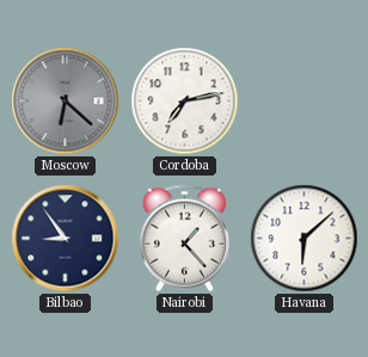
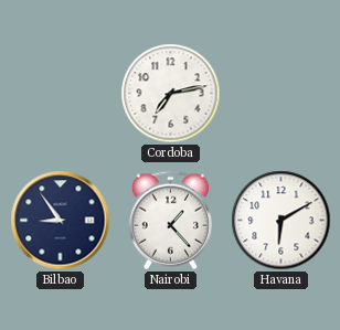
Moscow: 6:22 -> none
Havana: 6:08 -> 6:10
